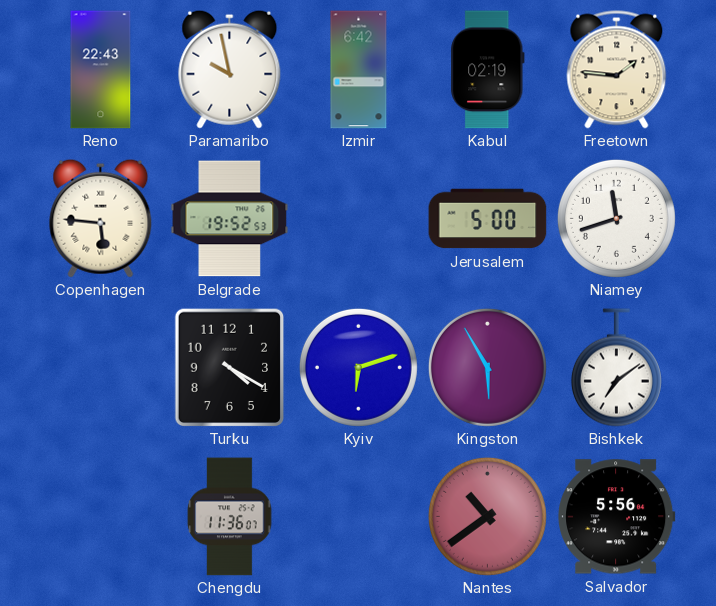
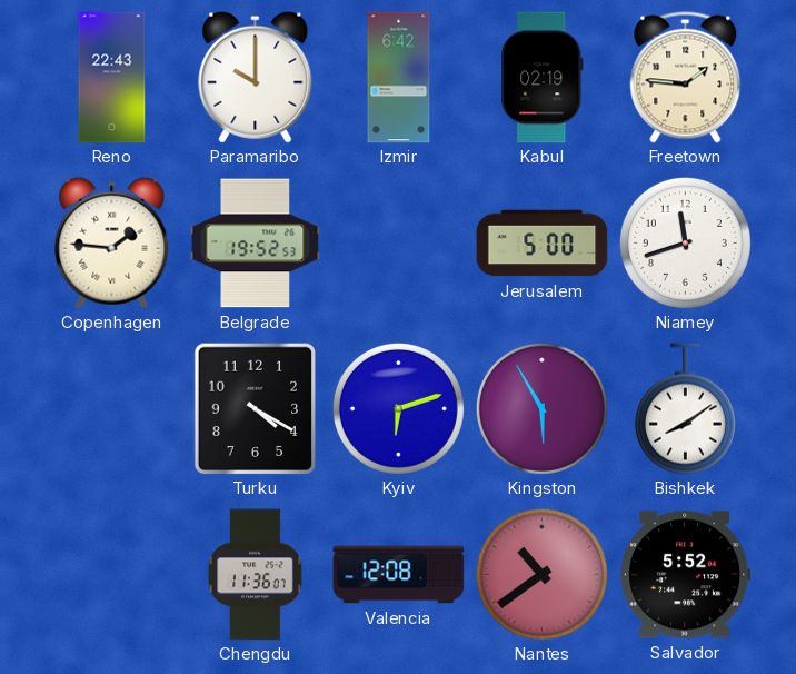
Paramaribo: 9:58 -> 10:00
Copenhagen: 5:46 -> 1:46
Bishkek: 7:09 -> 8:09
Valencia: none -> 12:08
Salvador: 5:56 -> 5:52
